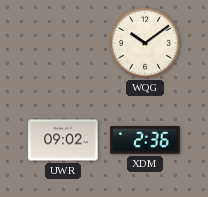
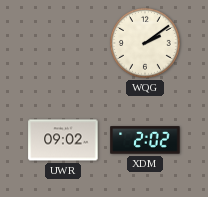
WQG: 10:09 -> 2:09
XDM: 2:36 -> 2:02
